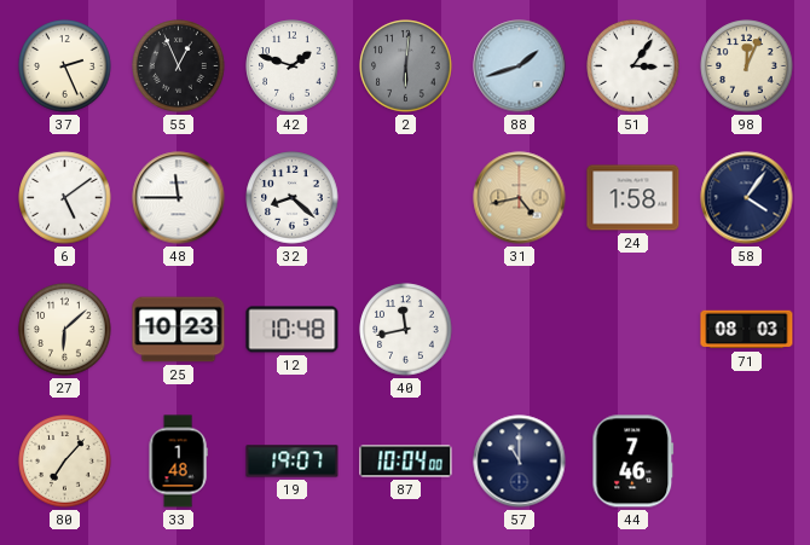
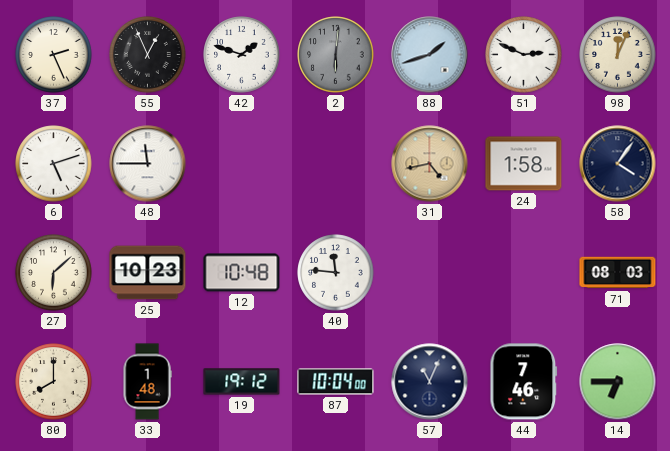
51: 3:06 -> 2:49
6: 5:09 -> 5:12
32: 8:22 -> none
40: 11:43 -> 11:46
80: 7:07 -> 8:00
19: 19:07 -> 19:12
57: 11:00 -> 11:04
14: none -> 6:45
